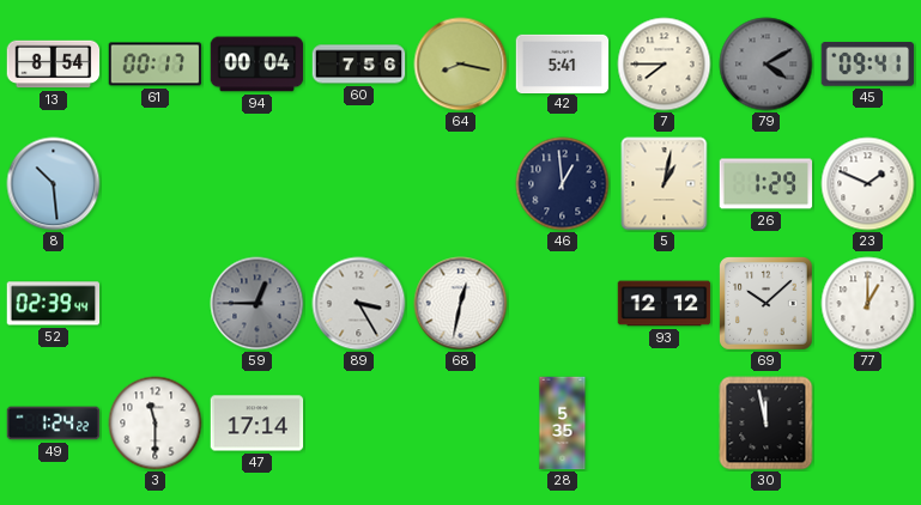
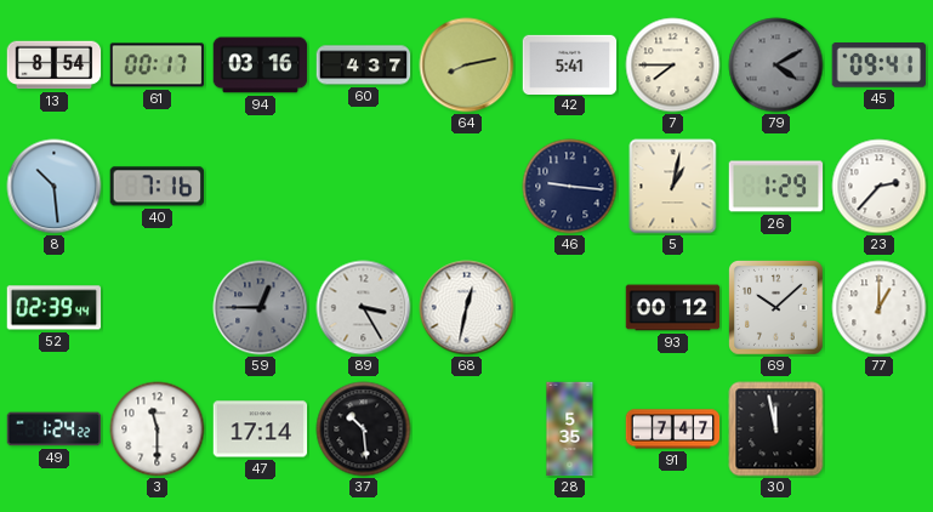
94: 00:04 -> 03:16
60: 7:56 -> 4:37
64: 8:17 -> 8:13
40: none -> 7:16
46: 12:59 -> 9:16
23: 1:49 -> 2:37
93: 12:12 -> 00:12
37: none -> 10:29
91: none -> 7:47
